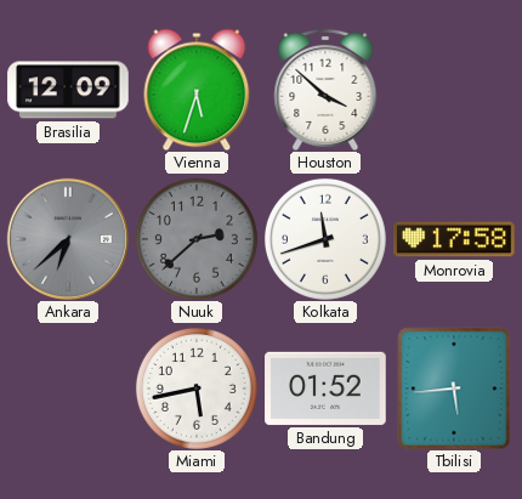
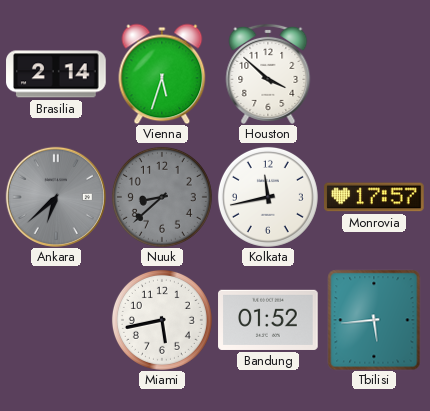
Brasilia: 12:09 -> 2:14
Nuuk: 2:38 -> 8:38
Kolkata: 11:42 -> 11:43
Monrovia: 17:58 -> 17:57
